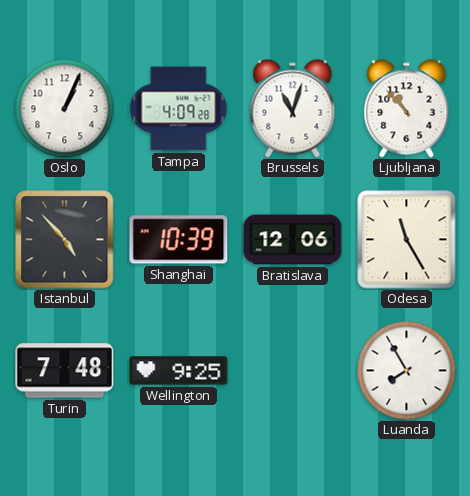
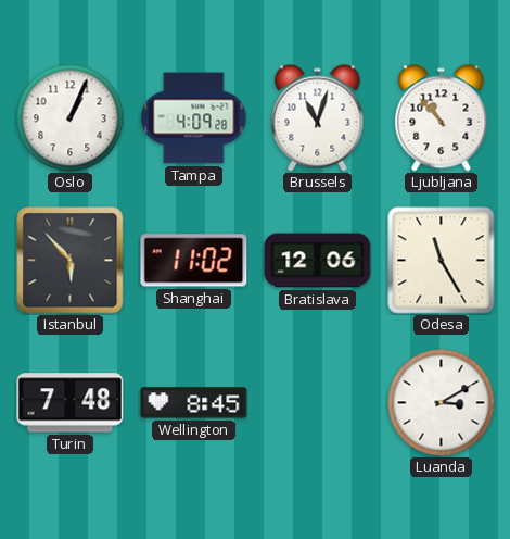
Istanbul: 4:53 -> 5:53
Shanghai: 10:39 -> 11:02
Wellington: 9:25 -> 8:45
Luanda: 7:55 -> 3:10
